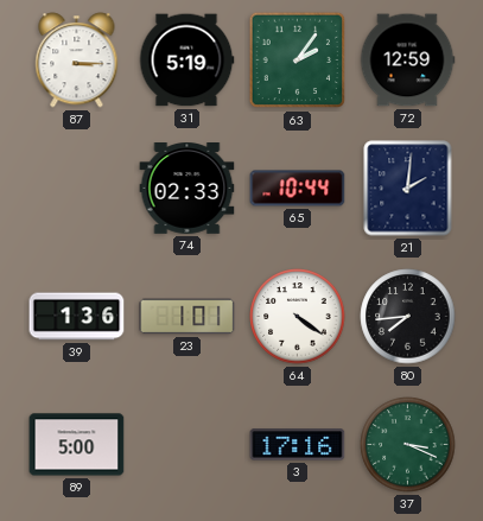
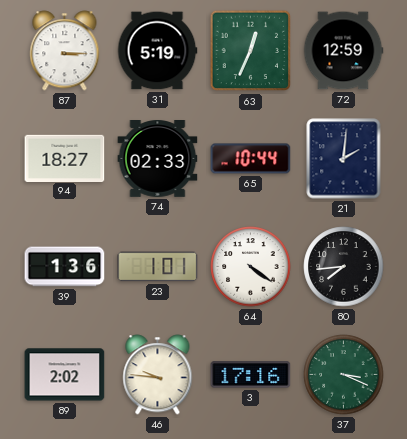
63: 2:06 -> 12:34
94: none -> 18:27
89: 5:00 -> 2:02
46: none -> 9:46
